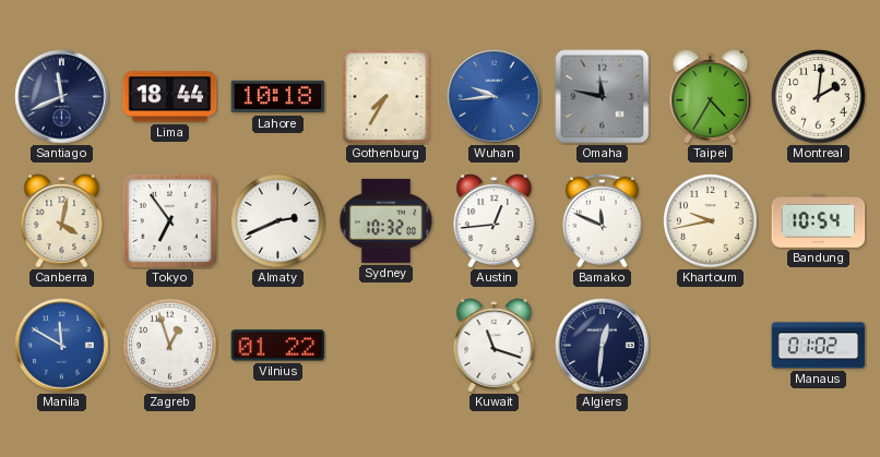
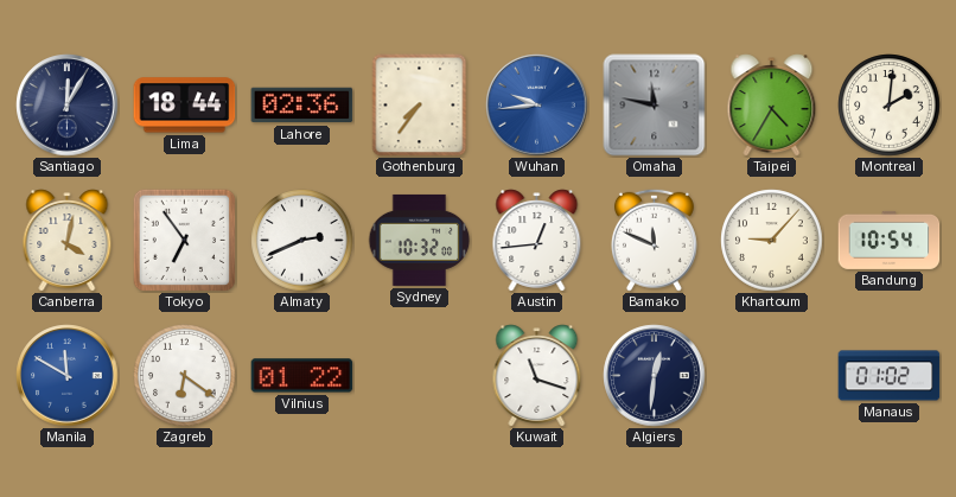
Santiago: 11:41 -> 12:05
Lahore: 10:18 -> 02:36
Gothenburg: 7:35 -> 7:36
Khartoum: 9:43 -> 9:07
Zagreb: 12:57 -> 6:21
